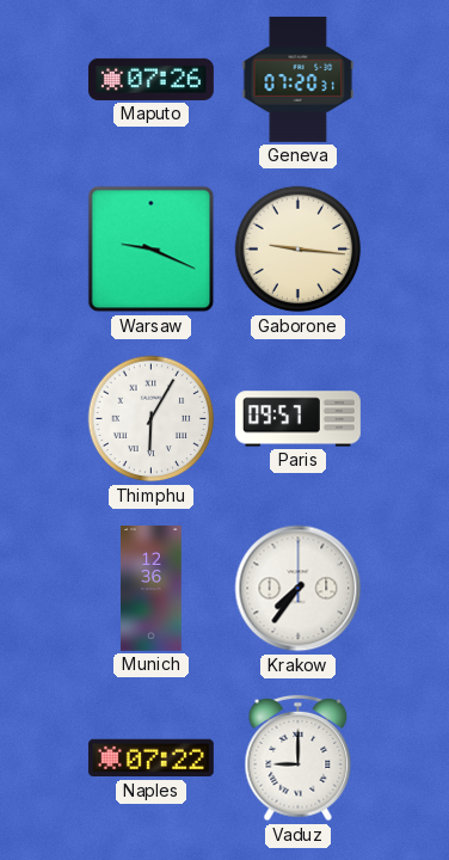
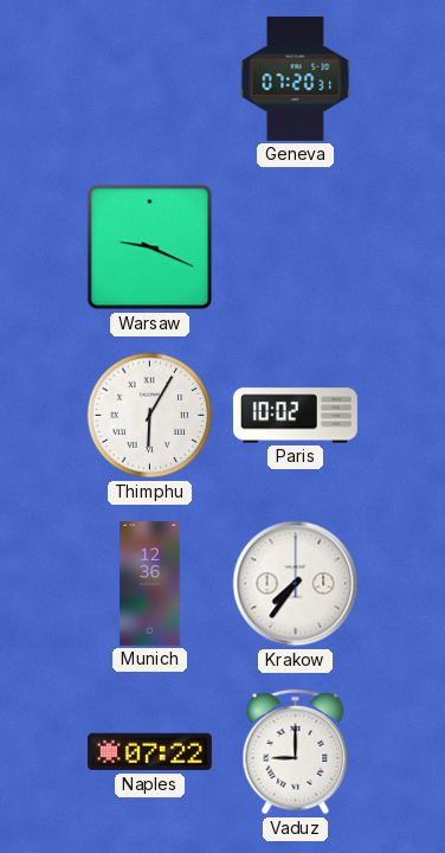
Maputo: 07:26 -> none
Gaborone: 9:16 -> none
Paris: 09:57 -> 10:02
